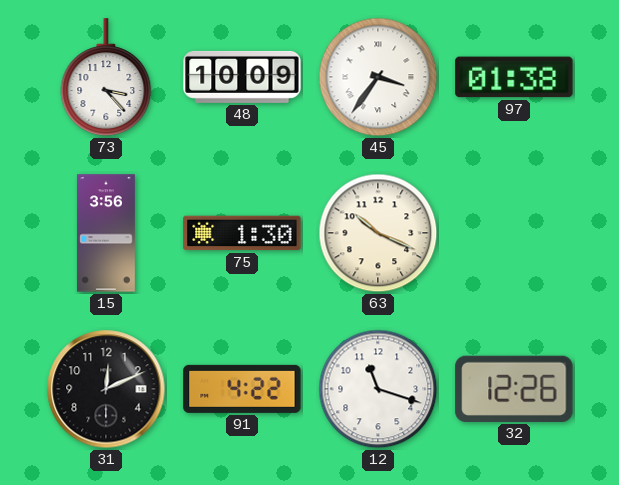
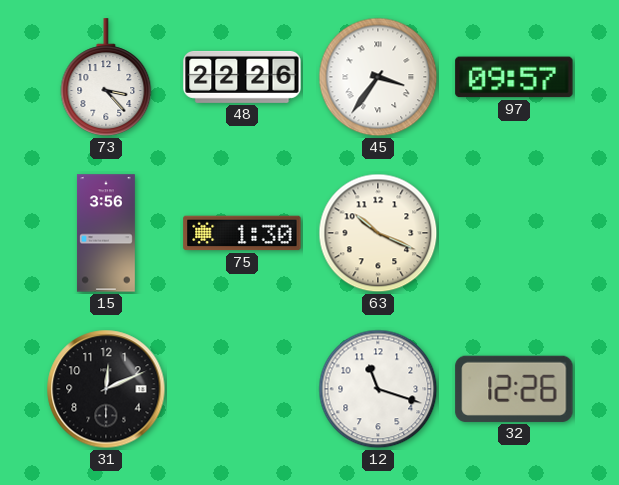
48: 10:09 -> 22:26
97: 01:38 -> 09:57
91: 4:22 -> none
